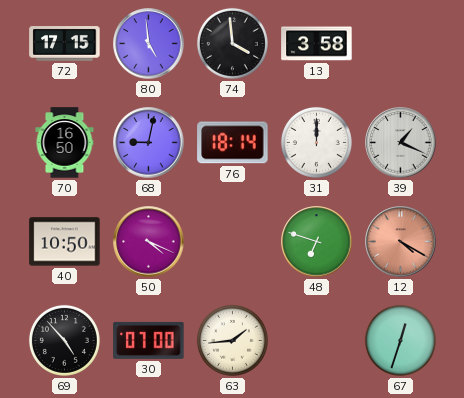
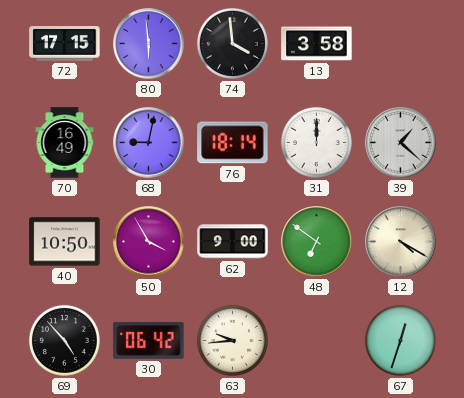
80: 4:59 -> 5:59
70: 16:50 -> 16:49
39: 1:19 -> 1:22
50: 4:19 -> 3:55
62: none -> 9:00
48: 6:48 -> 6:51
12 dial: salmon -> cream
30: 07:00 -> 06:42
63: 1:44 -> 9:44
